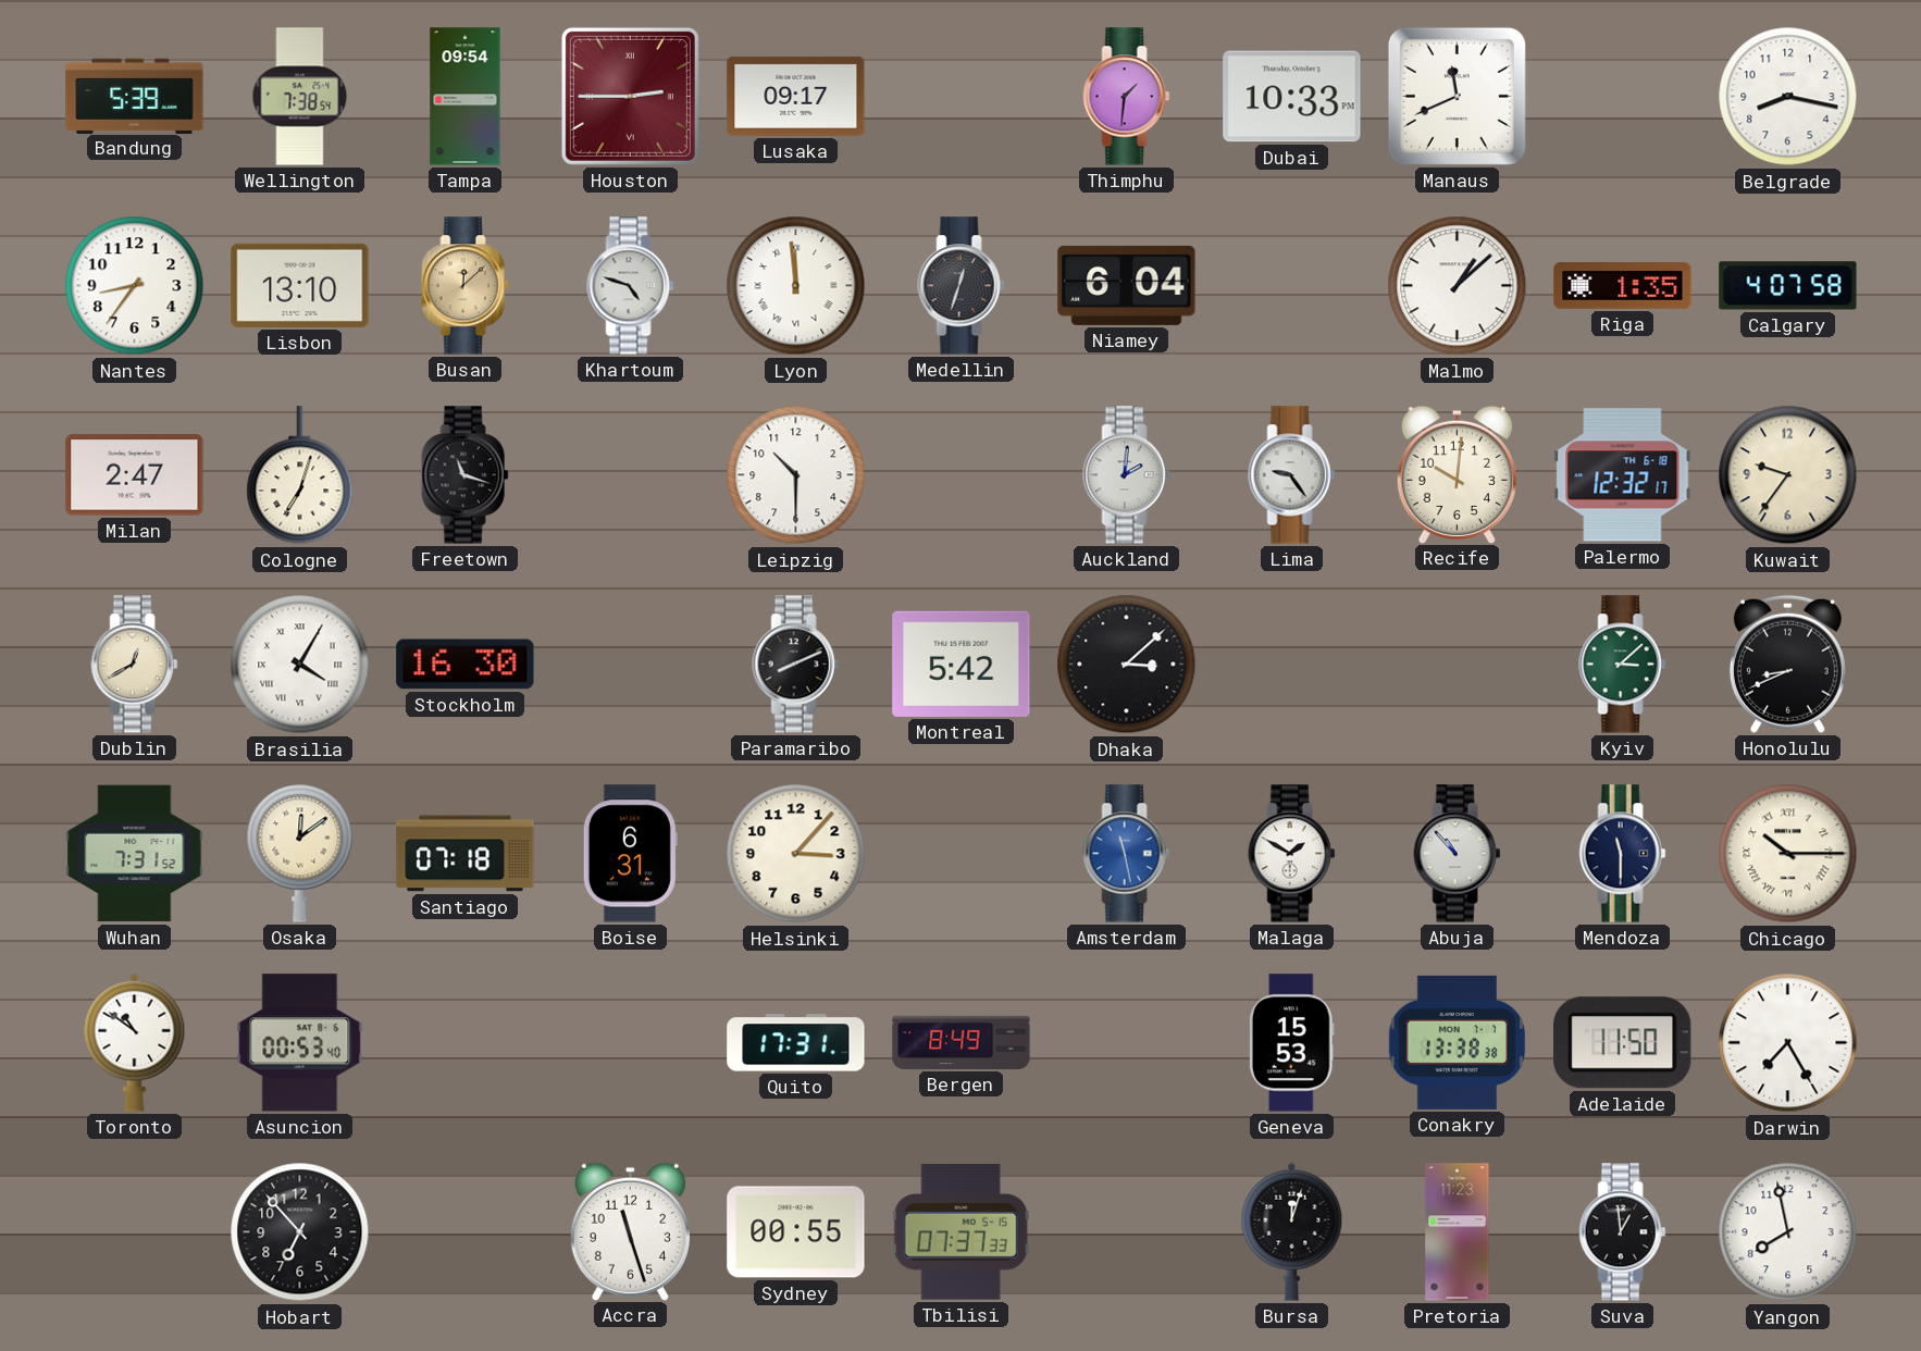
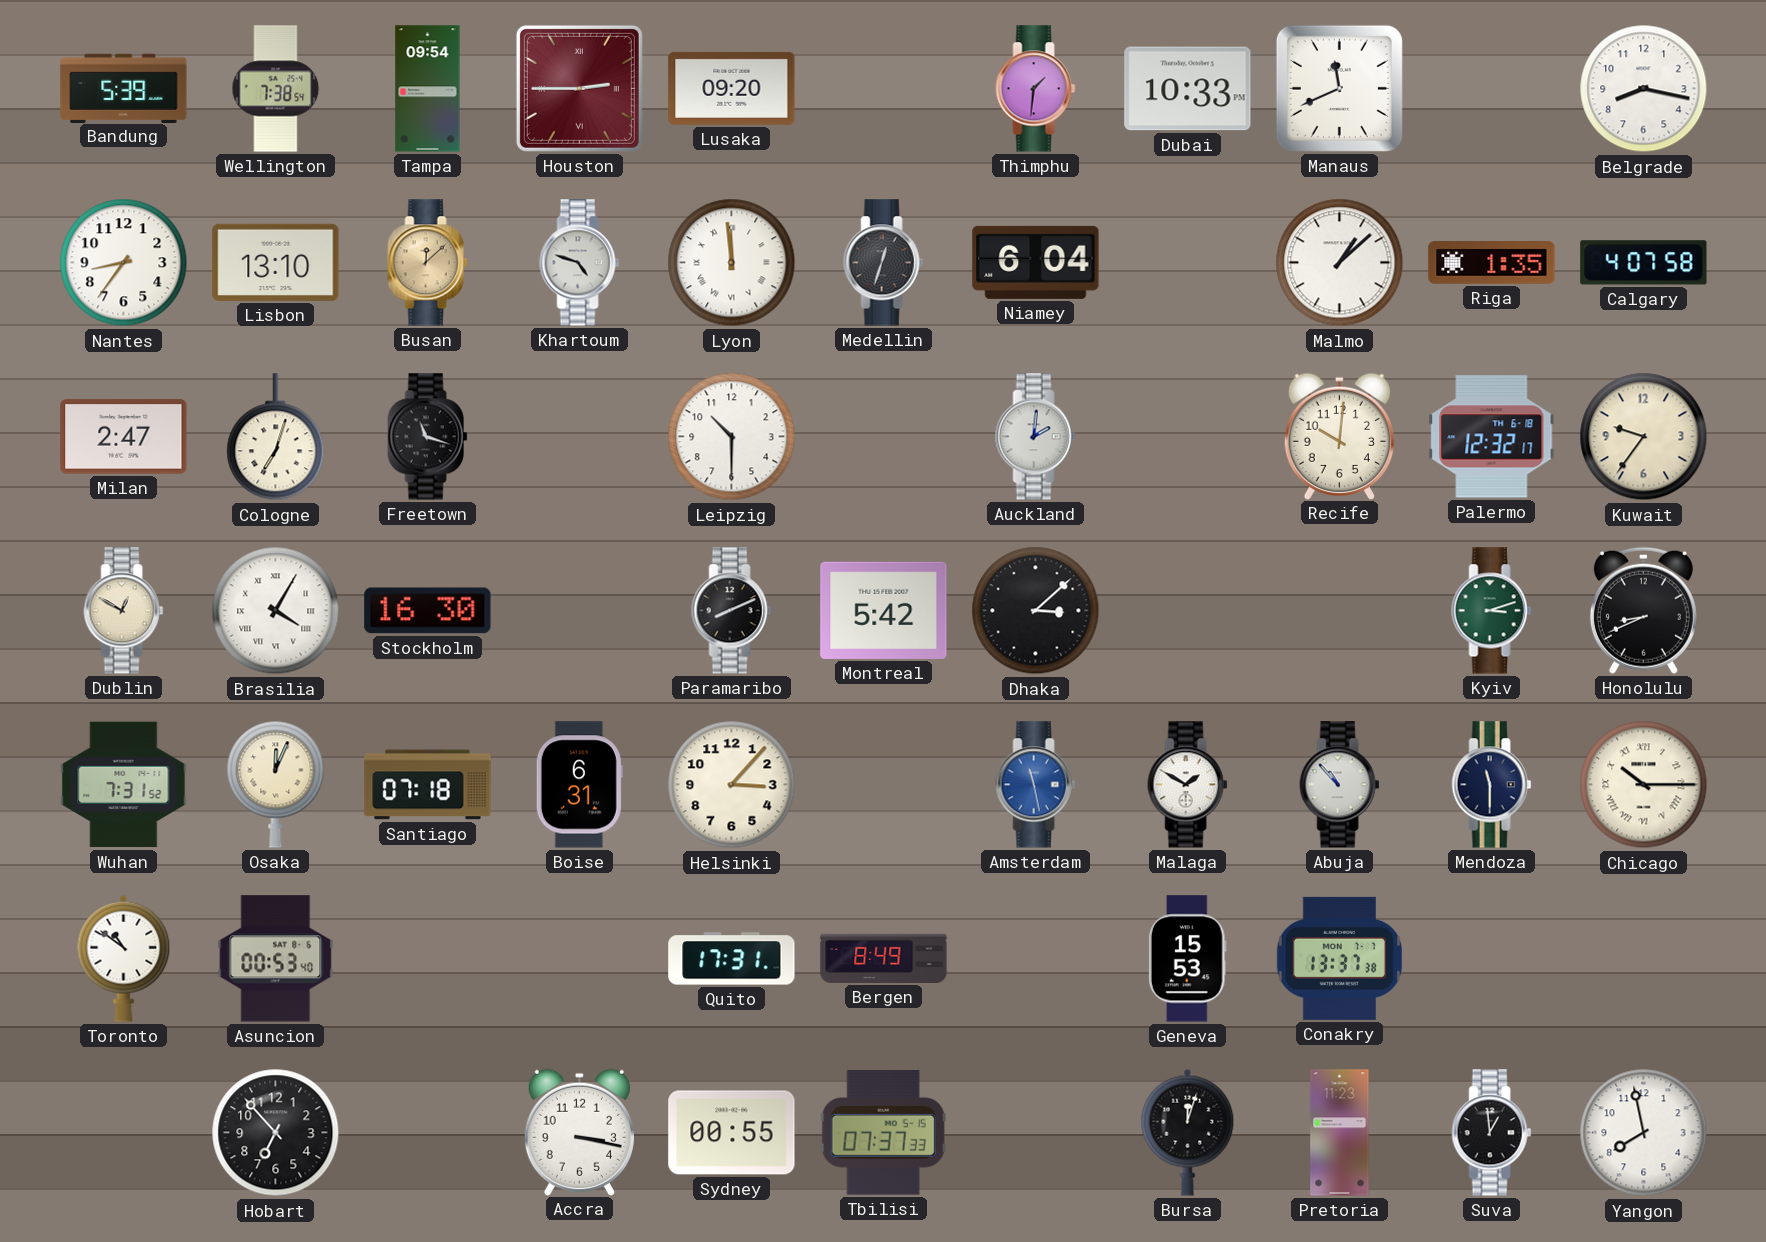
Lusaka: 09:17 -> 09:20
Lima: 9:24 -> none
Dublin: 12:40 -> 12:50
Kyiv: 3:08 -> 3:12
Osaka: 12:09 -> 12:04
Conakry: 13:38 -> 13:37
Adelaide: 11:50 -> none
Darwin: 7:25 -> none
Accra: 11:27 -> 3:17
